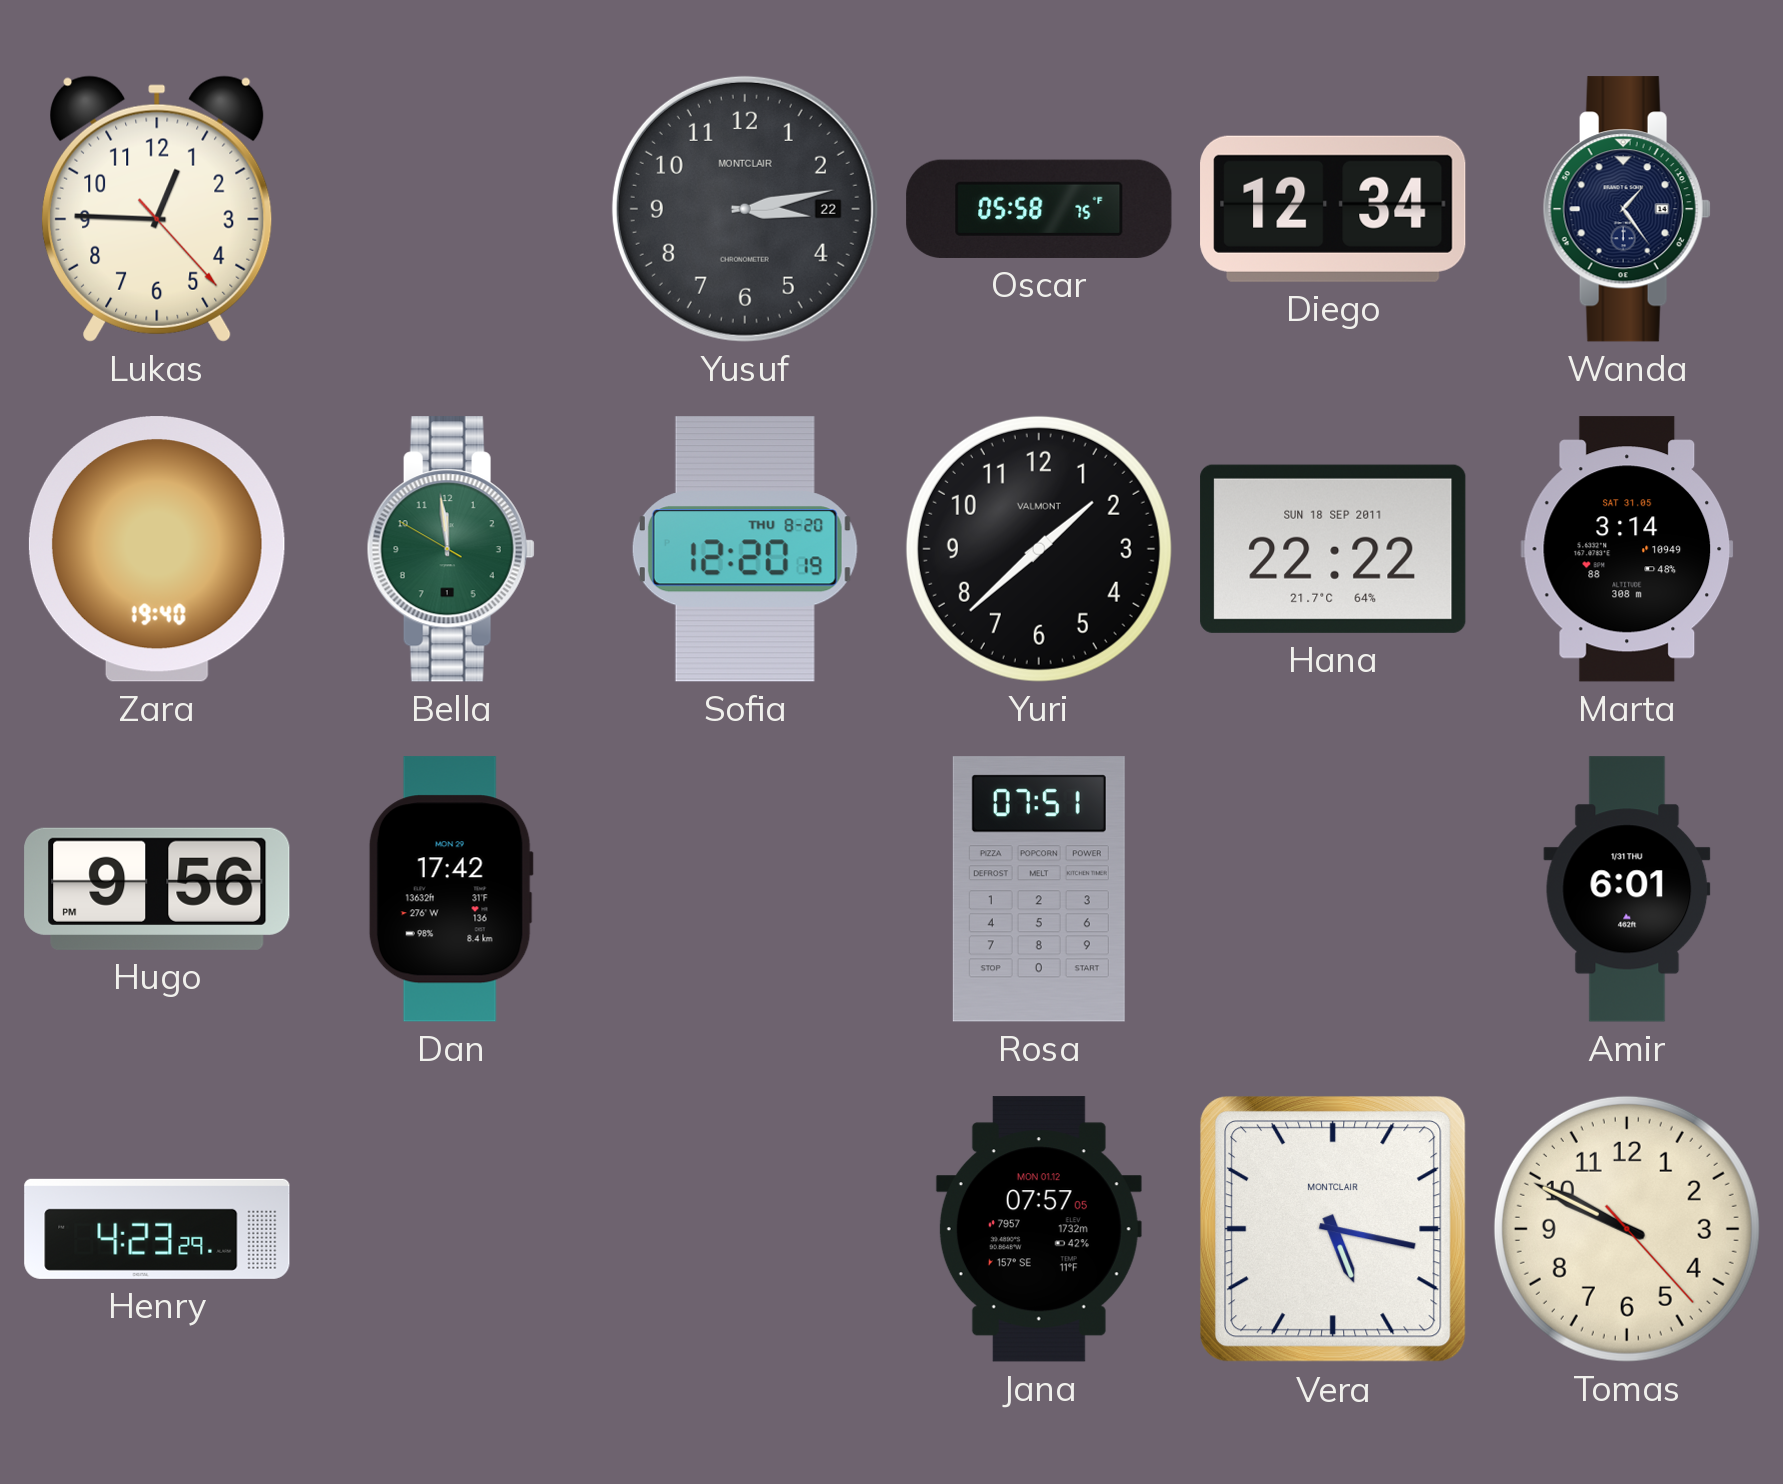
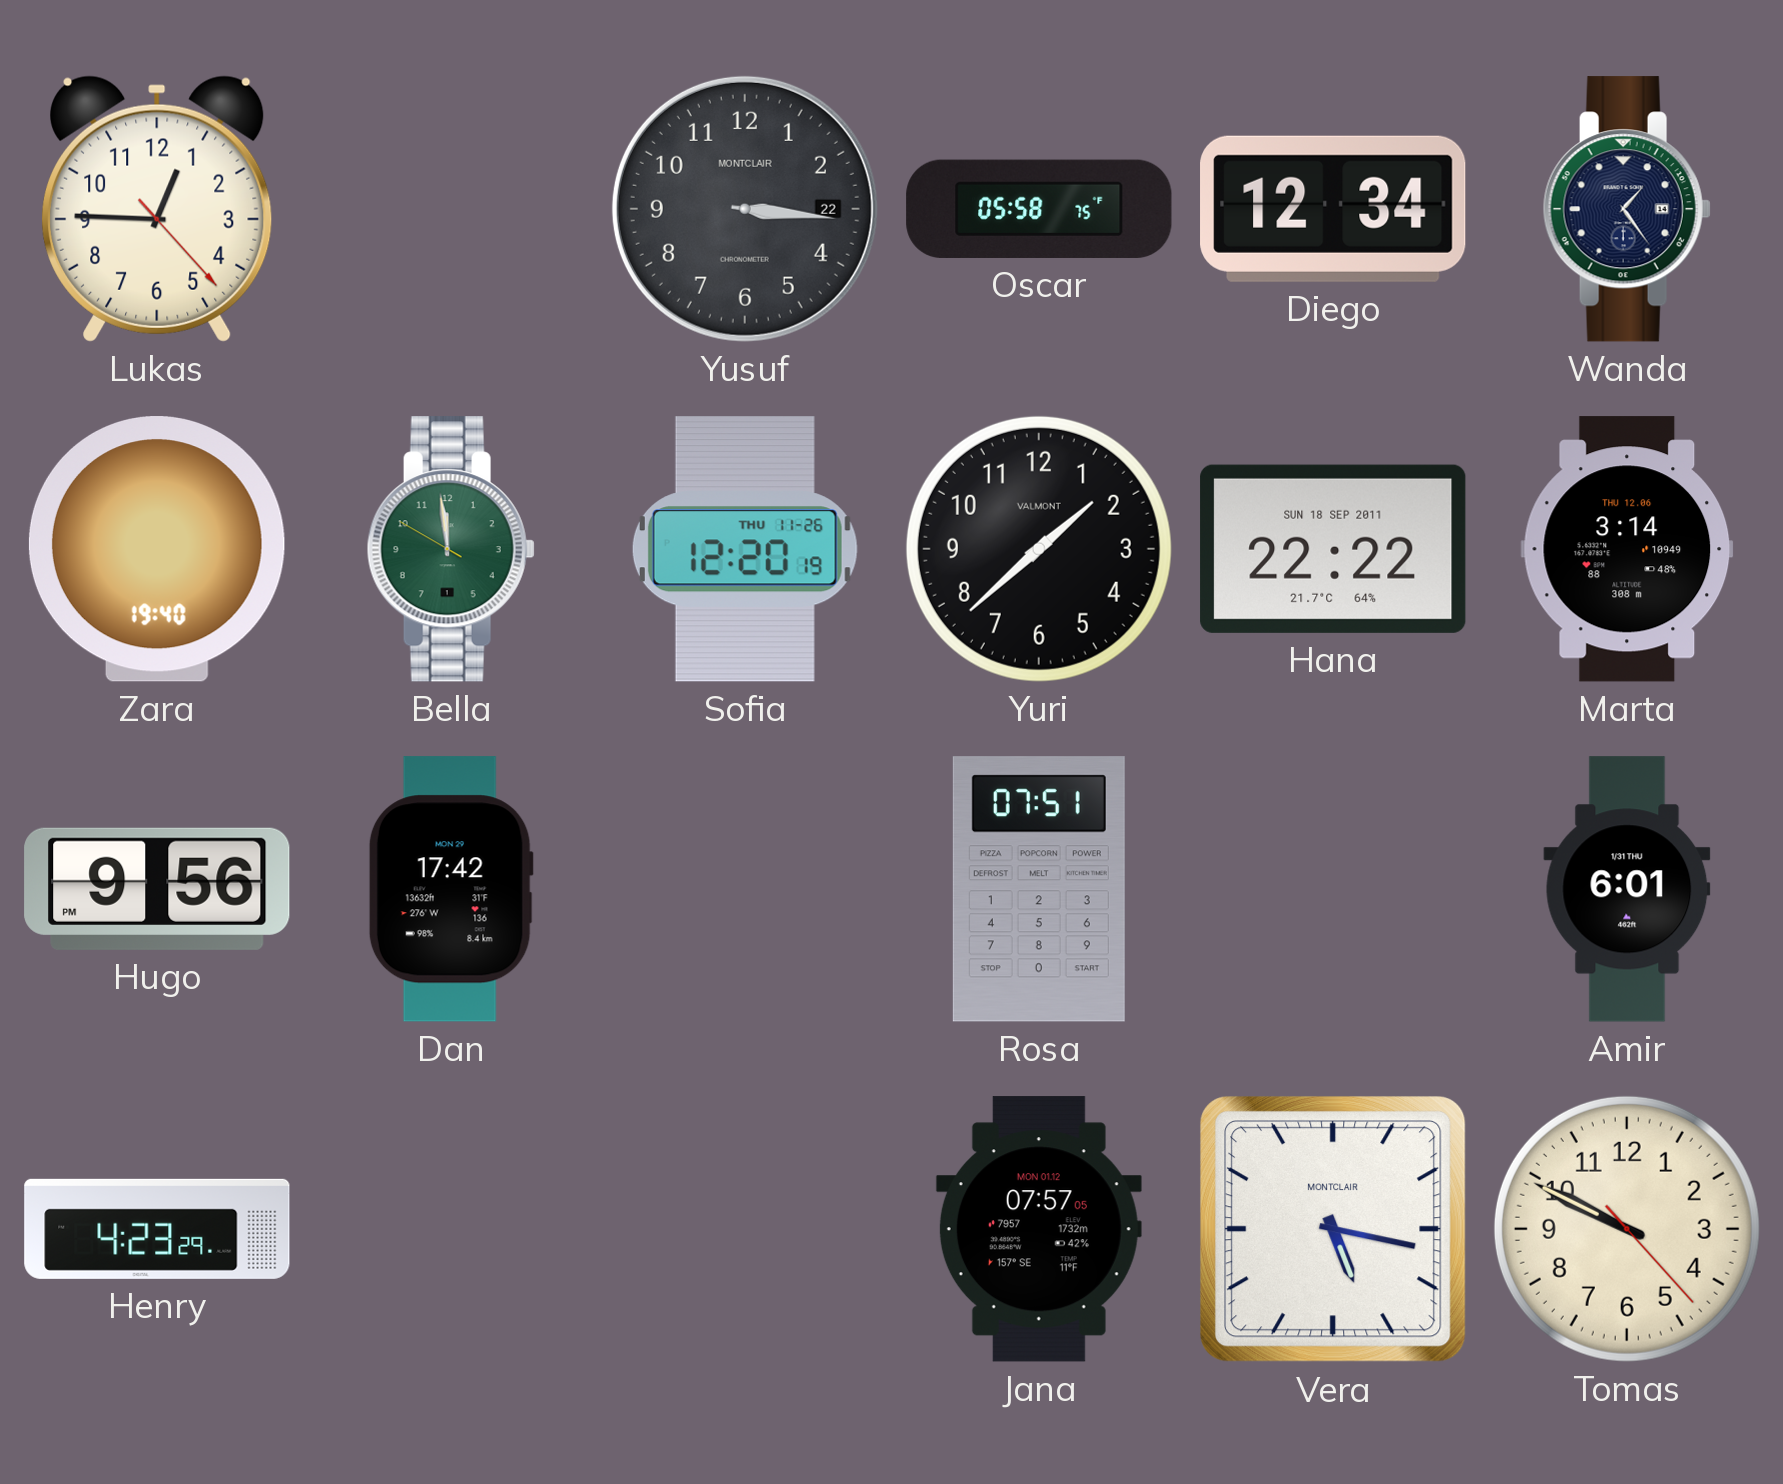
Yusuf: 3:13 -> 3:16
Sofia date: THU 8-20 -> THU 11-26
Marta date: SAT 31.05 -> THU 12.06
